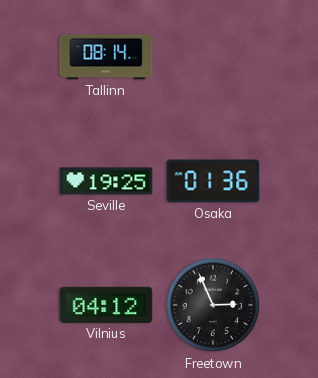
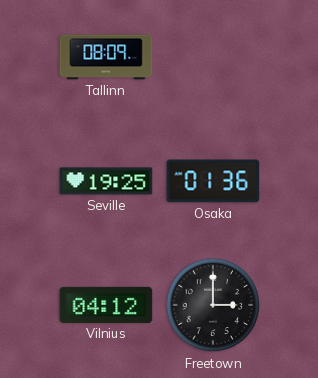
Tallinn: 08:14 -> 08:09
Freetown: 2:56 -> 3:00
